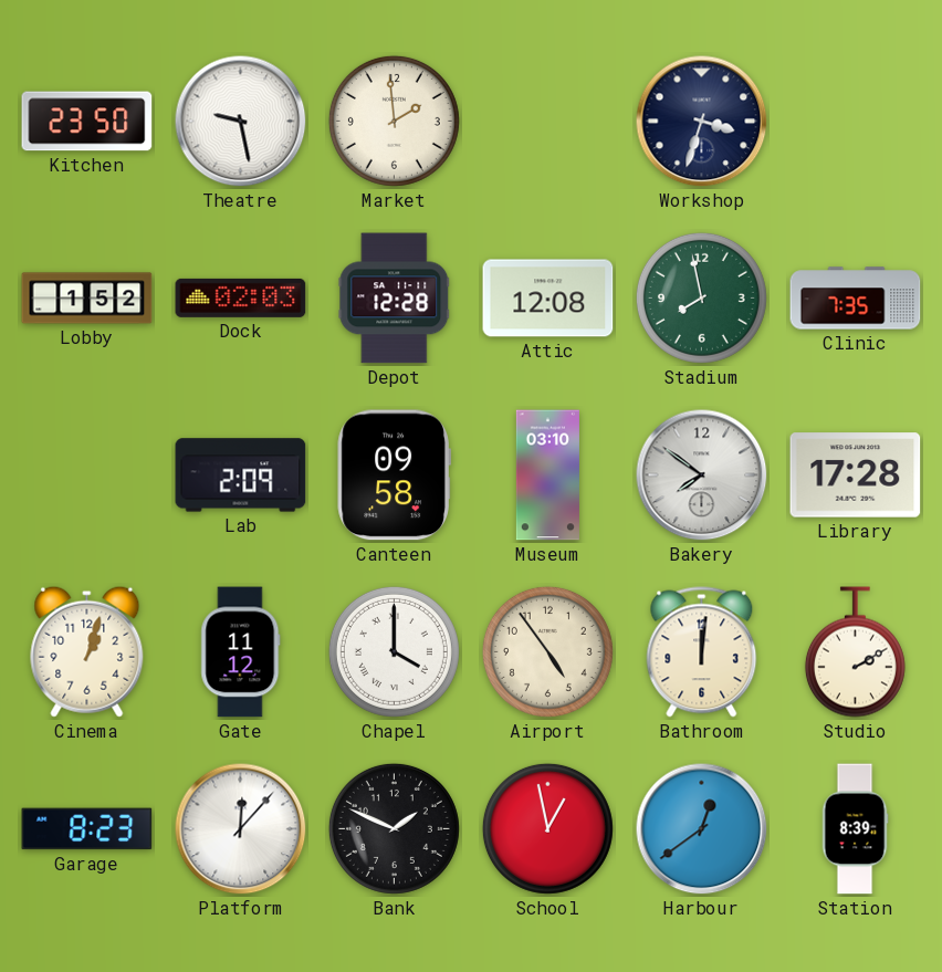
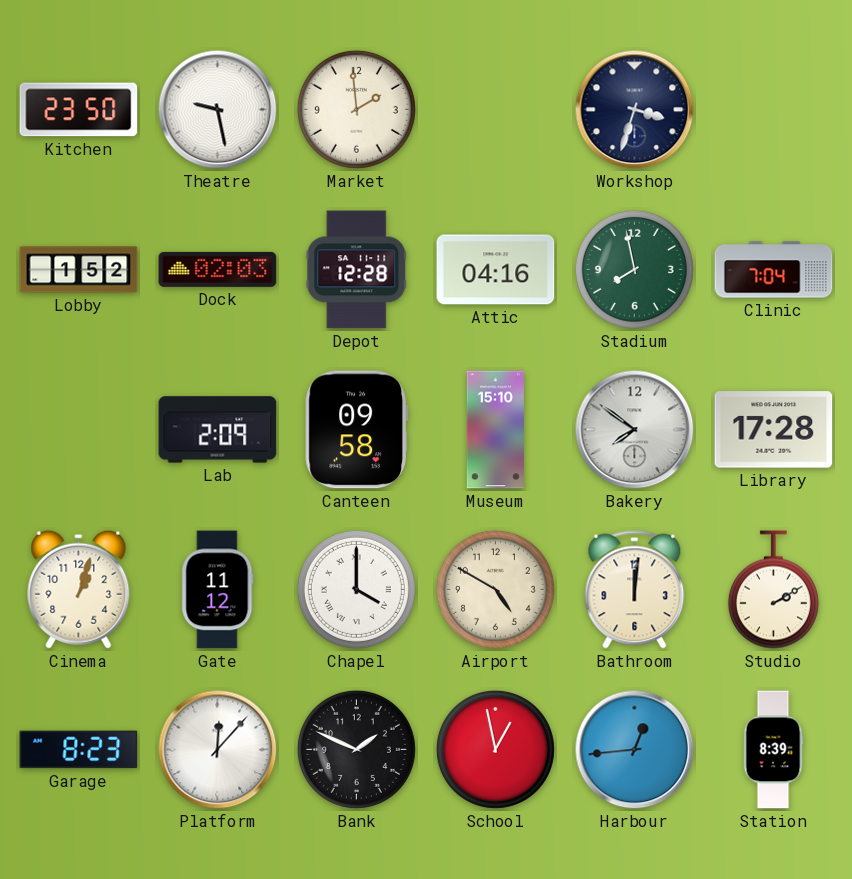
Attic: 12:08 -> 04:16
Clinic: 7:35 -> 7:04
Museum: 03:10 -> 15:10
Airport: 4:54 -> 4:50
Harbour: 12:39 -> 12:44
